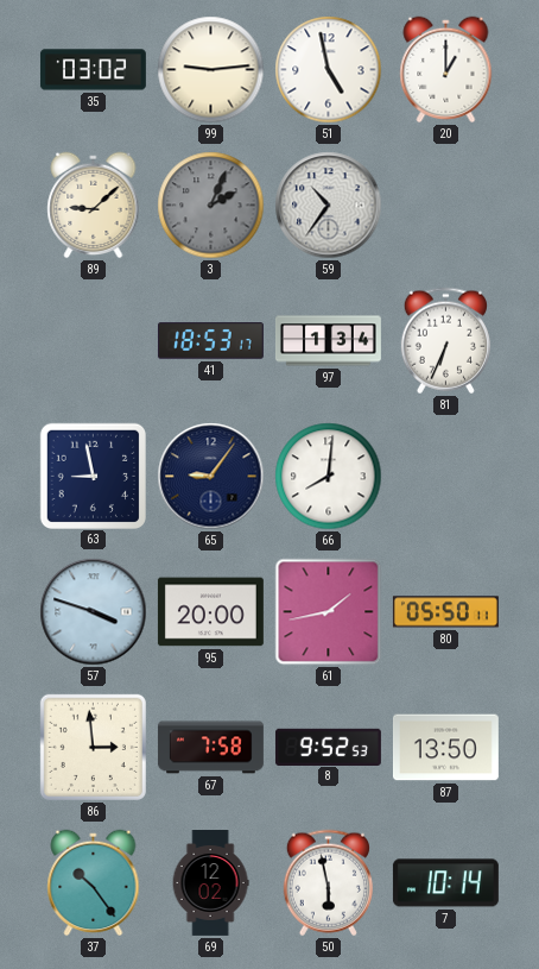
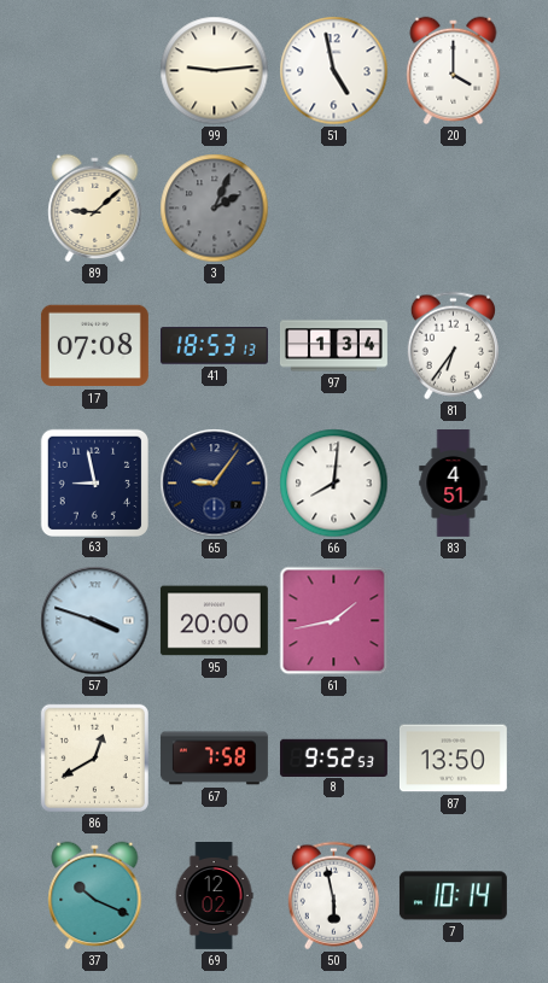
35: 03:02 -> none
20: 1:00 -> 4:00
59: 10:36 -> none
17: none -> 07:08
41: 18:53:17 -> 18:53:13
81: 6:34 -> 6:36
83: none -> 4:51
80: 05:50 -> none
86: 2:59 -> 12:40
37: 10:24 -> 10:19
